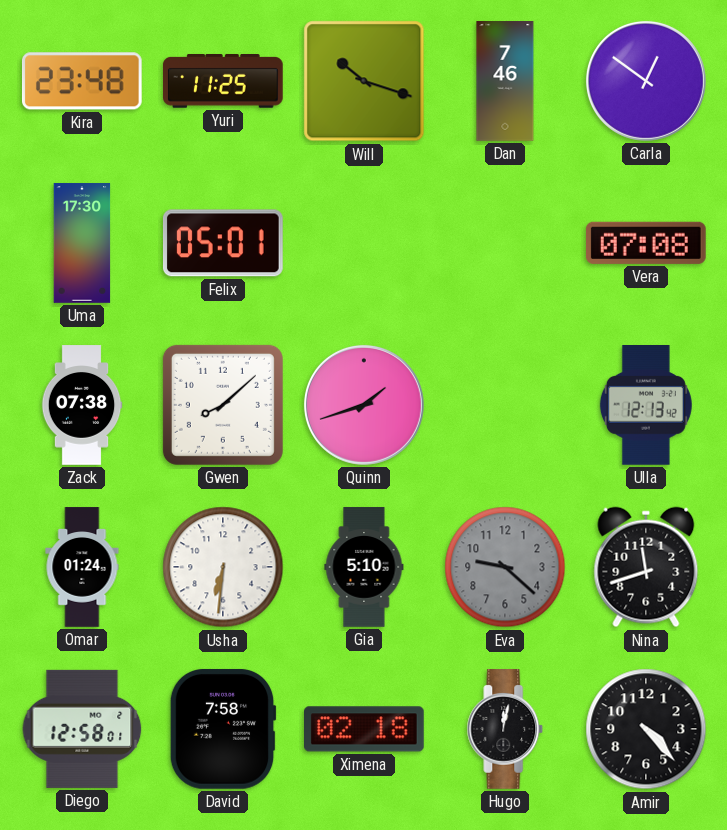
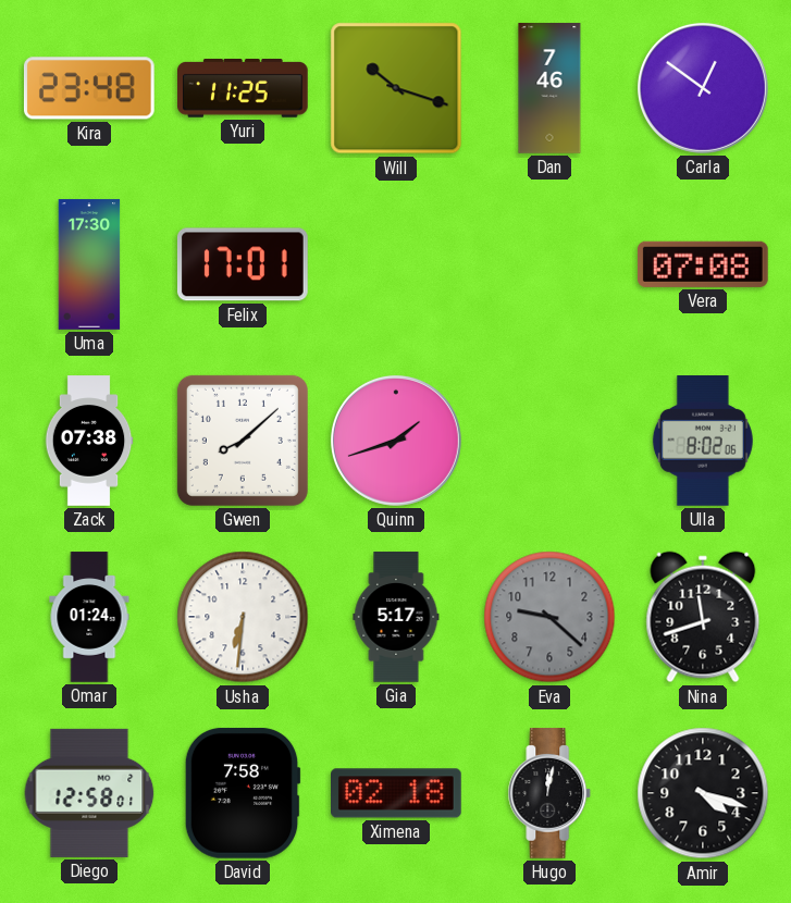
Felix: 05:01 -> 17:01
Ulla: 12:13 -> 8:02
Gia: 5:10 -> 5:17
Amir: 4:23 -> 4:18
